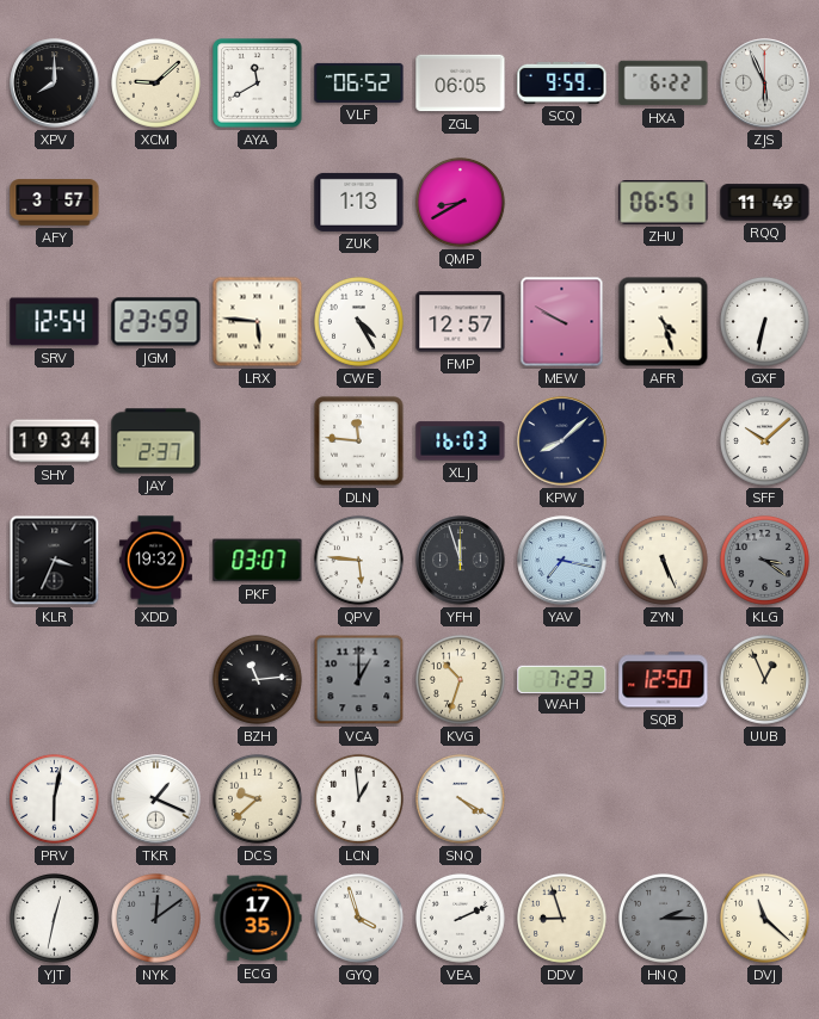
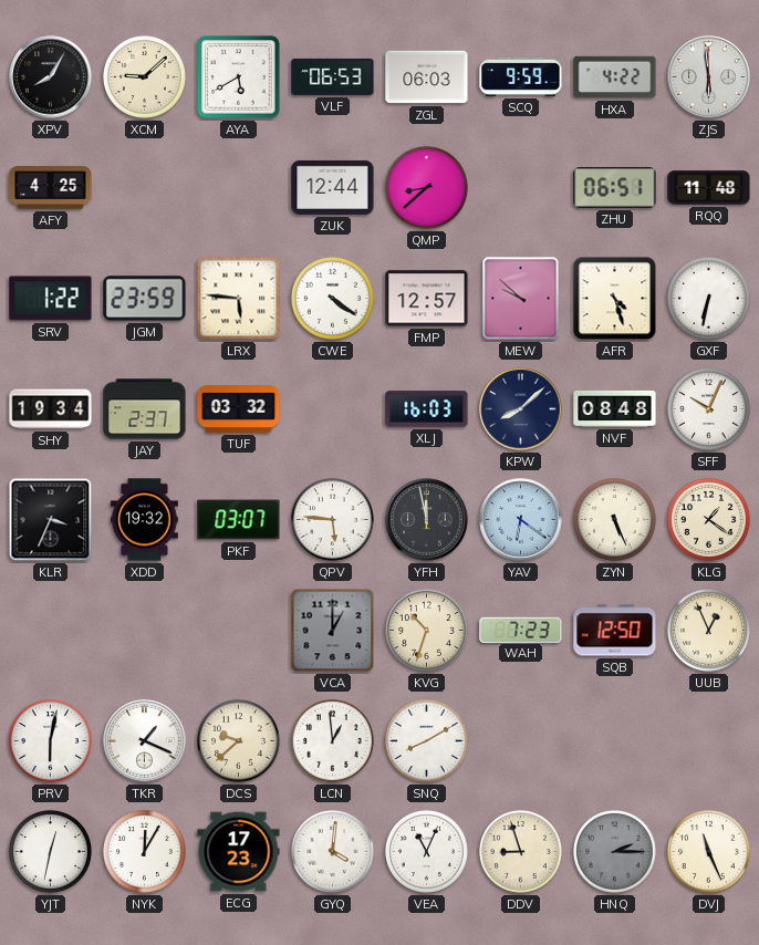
XPV: 8:00 -> 8:05
AYA: 11:40 -> 5:40
VLF: 06:52 -> 06:53
ZGL: 06:05 -> 06:03
HXA: 6:22 -> 4:22
ZJS: 5:56 -> 5:59
AFY: 3:57 -> 4:25
ZUK: 1:13 -> 12:44
QMP: 8:40 -> 8:38
RQQ: 11:49 -> 11:48
SRV: 12:54 -> 1:22
CWE: 4:25 -> 4:21
MEW: 9:50 -> 9:52
TUF: none -> 03:32
DLN: 11:46 -> none
NVF: none -> 08:48
SFF: 10:08 -> 10:04
YFH: 11:57 -> 11:58
YAV: 7:17 -> 6:21
KLG: 3:21 -> 1:21
KLG dial: grey -> cream
BZH: 11:14 -> none
SNQ: 4:20 -> 8:10
NYK: 12:09 -> 12:05
NYK dial: grey -> white
ECG: 17:35 -> 17:23
GYQ: 3:57 -> 4:01
VEA: 2:11 -> 11:04
DVJ: 11:22 -> 11:26
